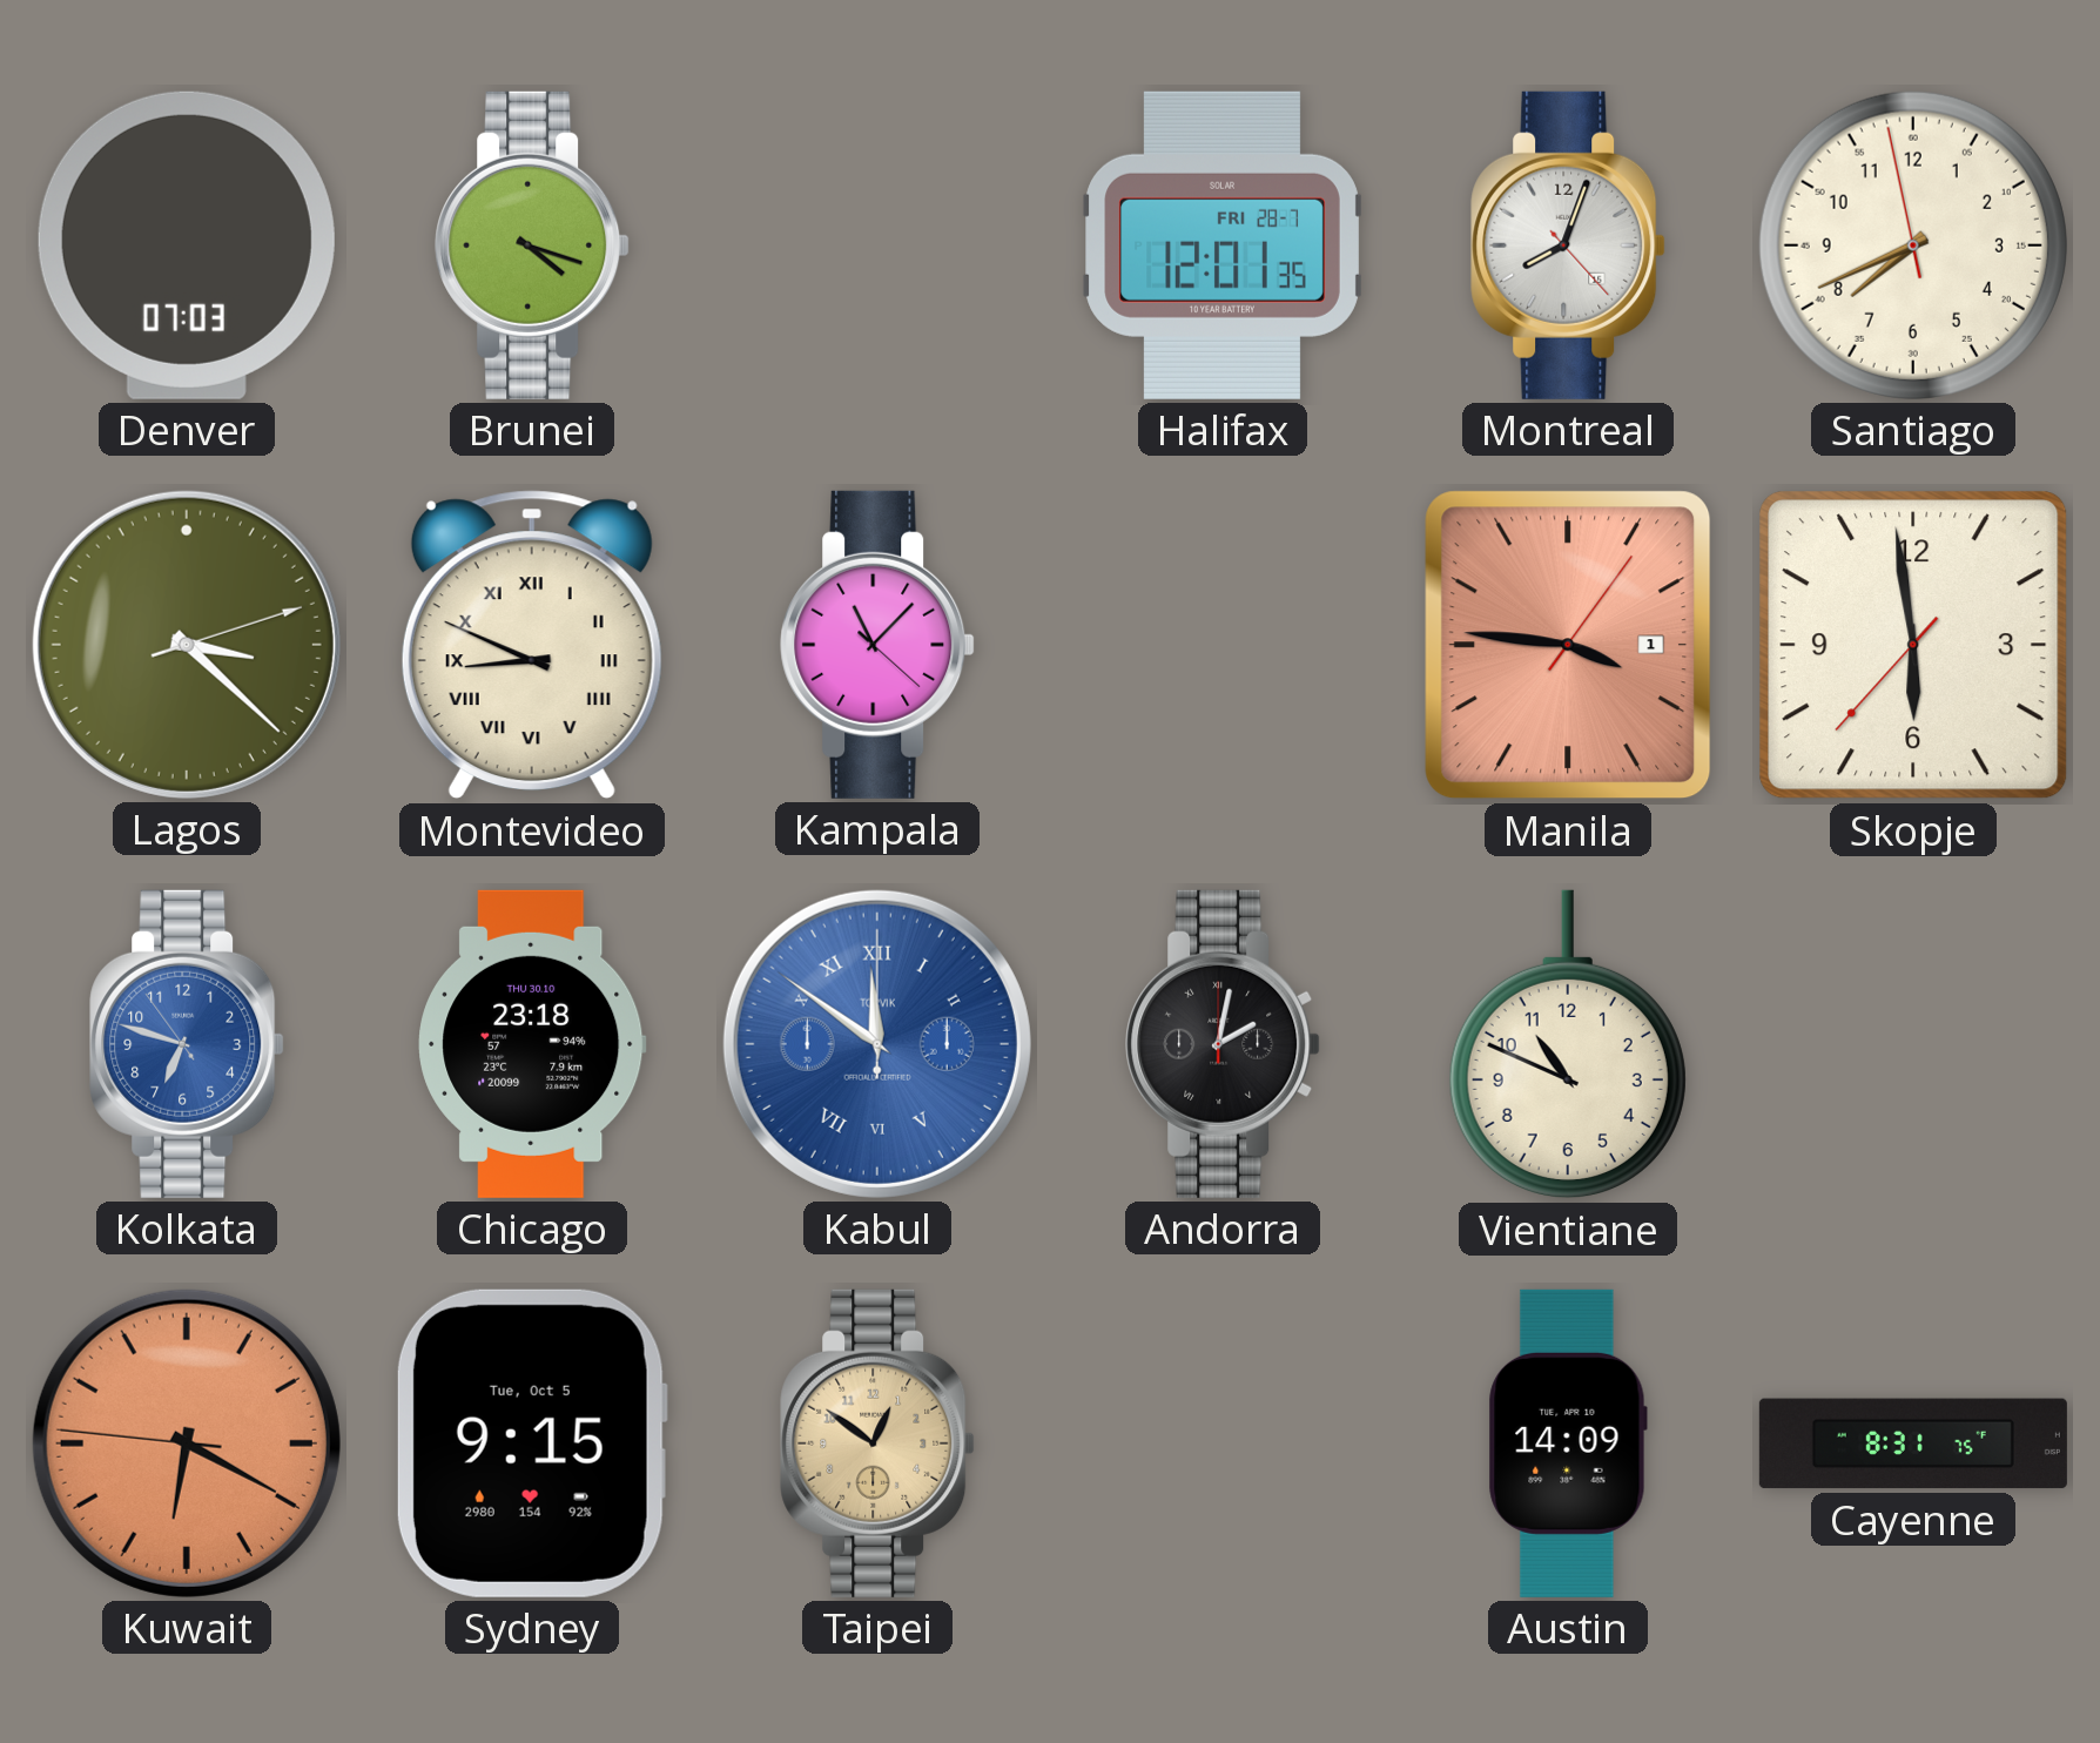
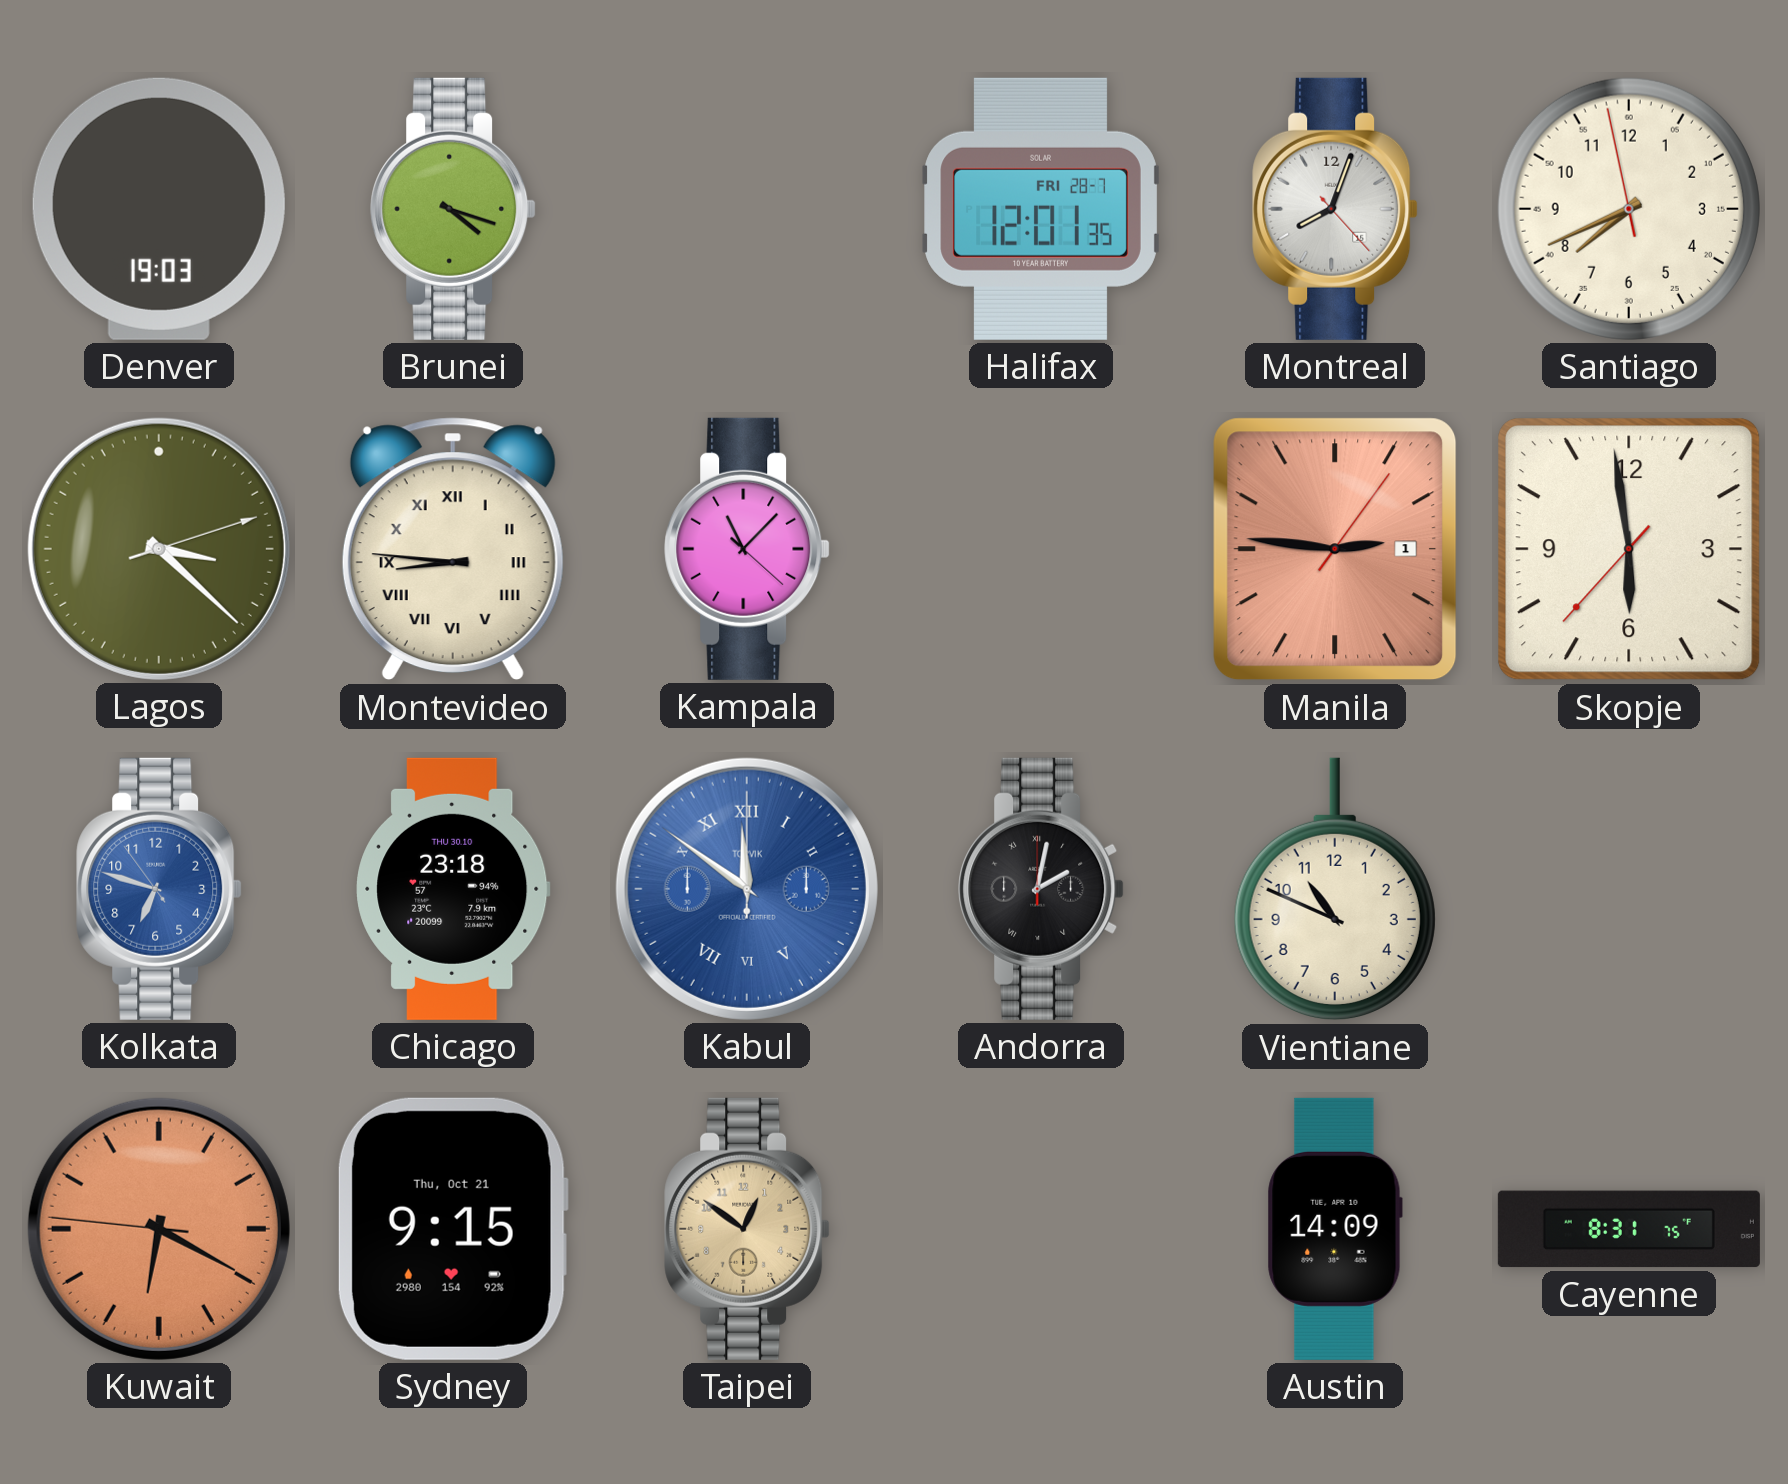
Denver: 07:03 -> 19:03
Montevideo: 8:49 -> 8:46
Manila: 3:46 -> 2:46
Sydney date: Tue, Oct 5 -> Thu, Oct 21
